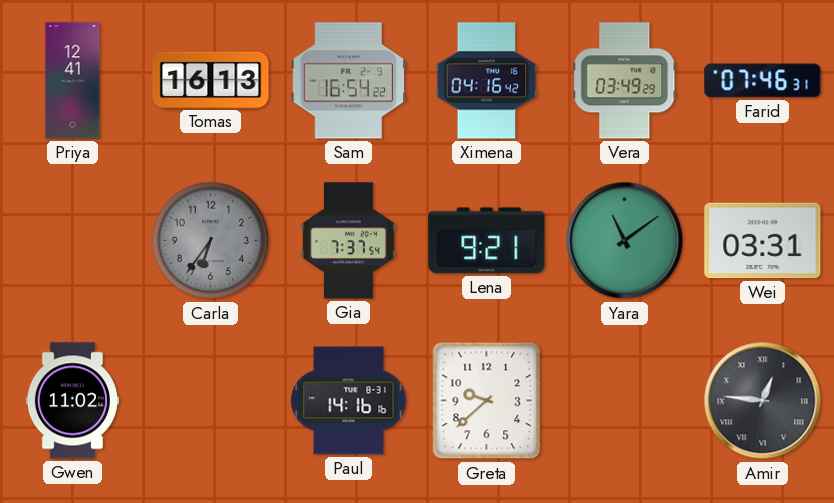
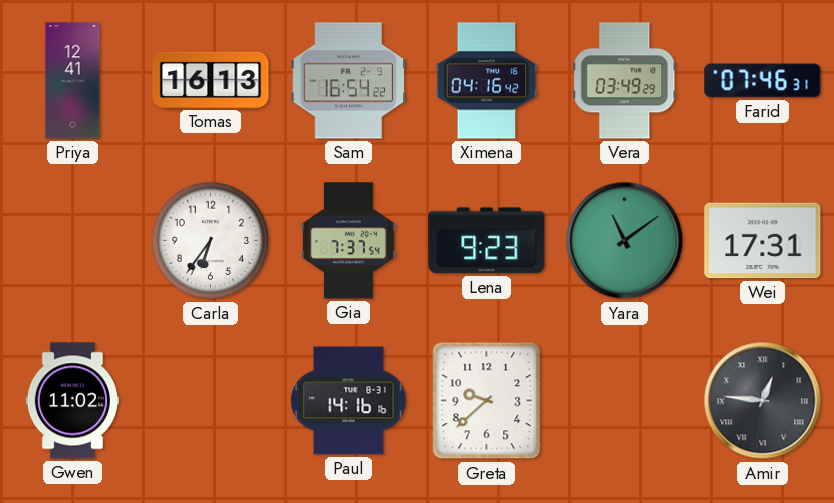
Carla dial: grey -> white
Lena: 9:21 -> 9:23
Wei: 03:31 -> 17:31
